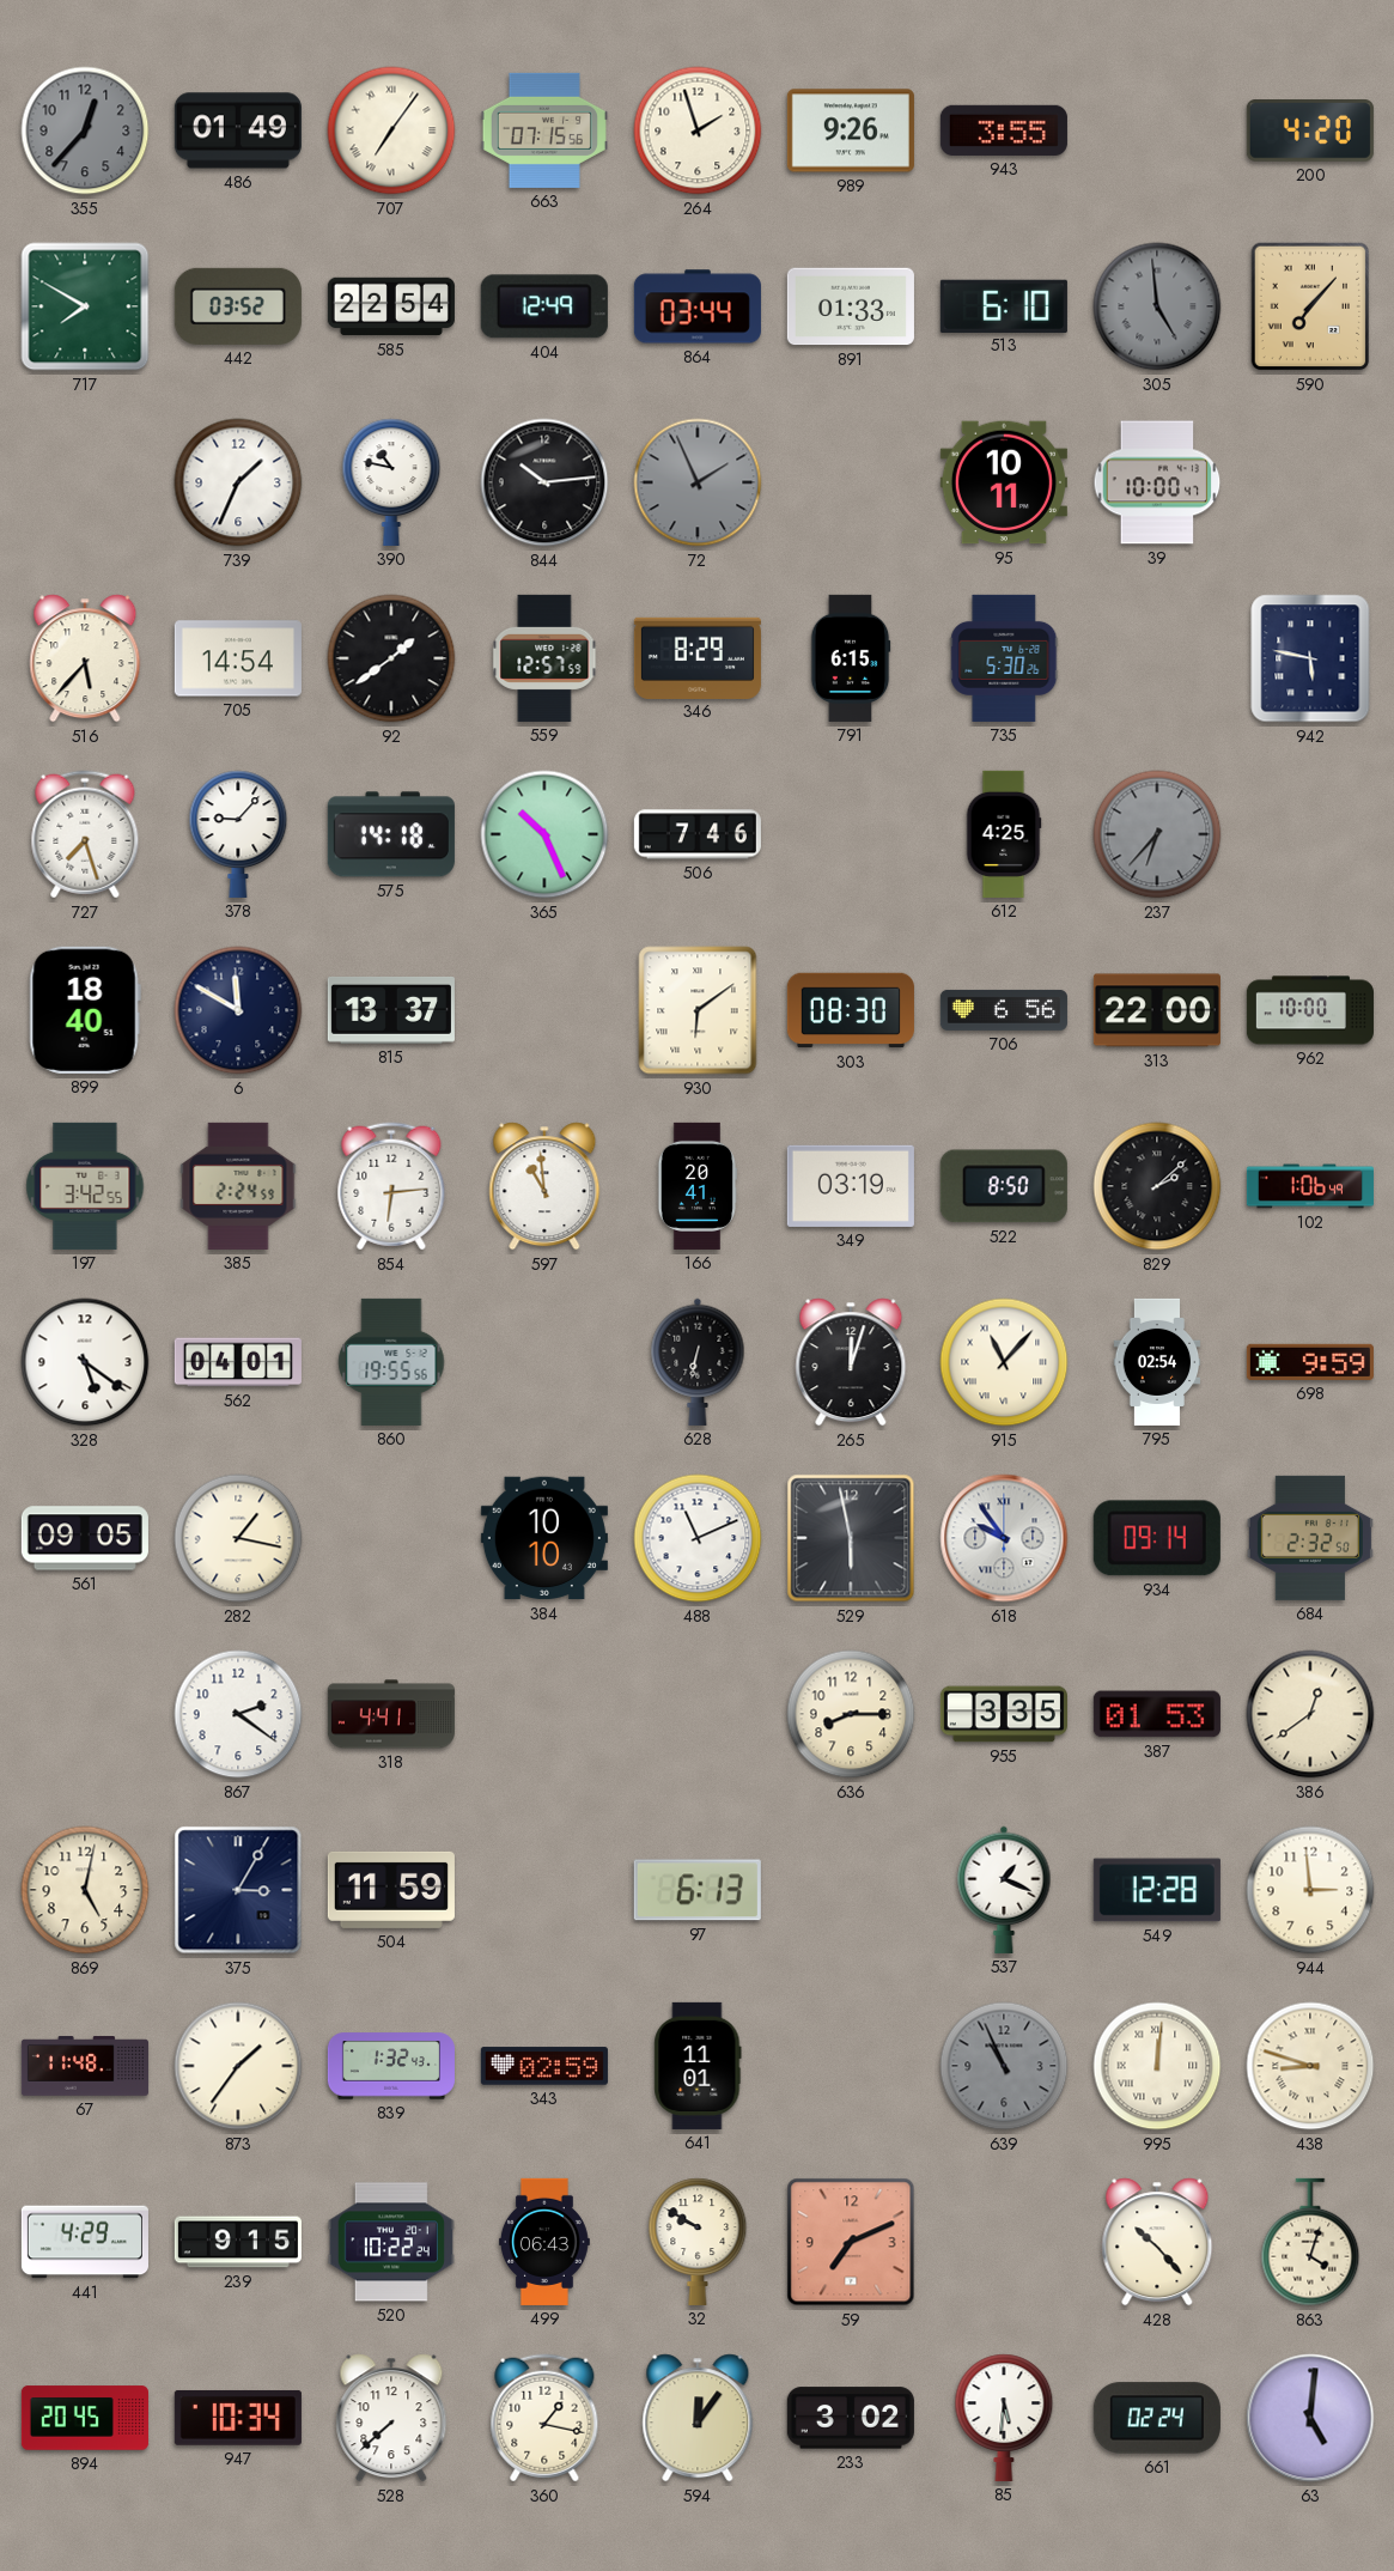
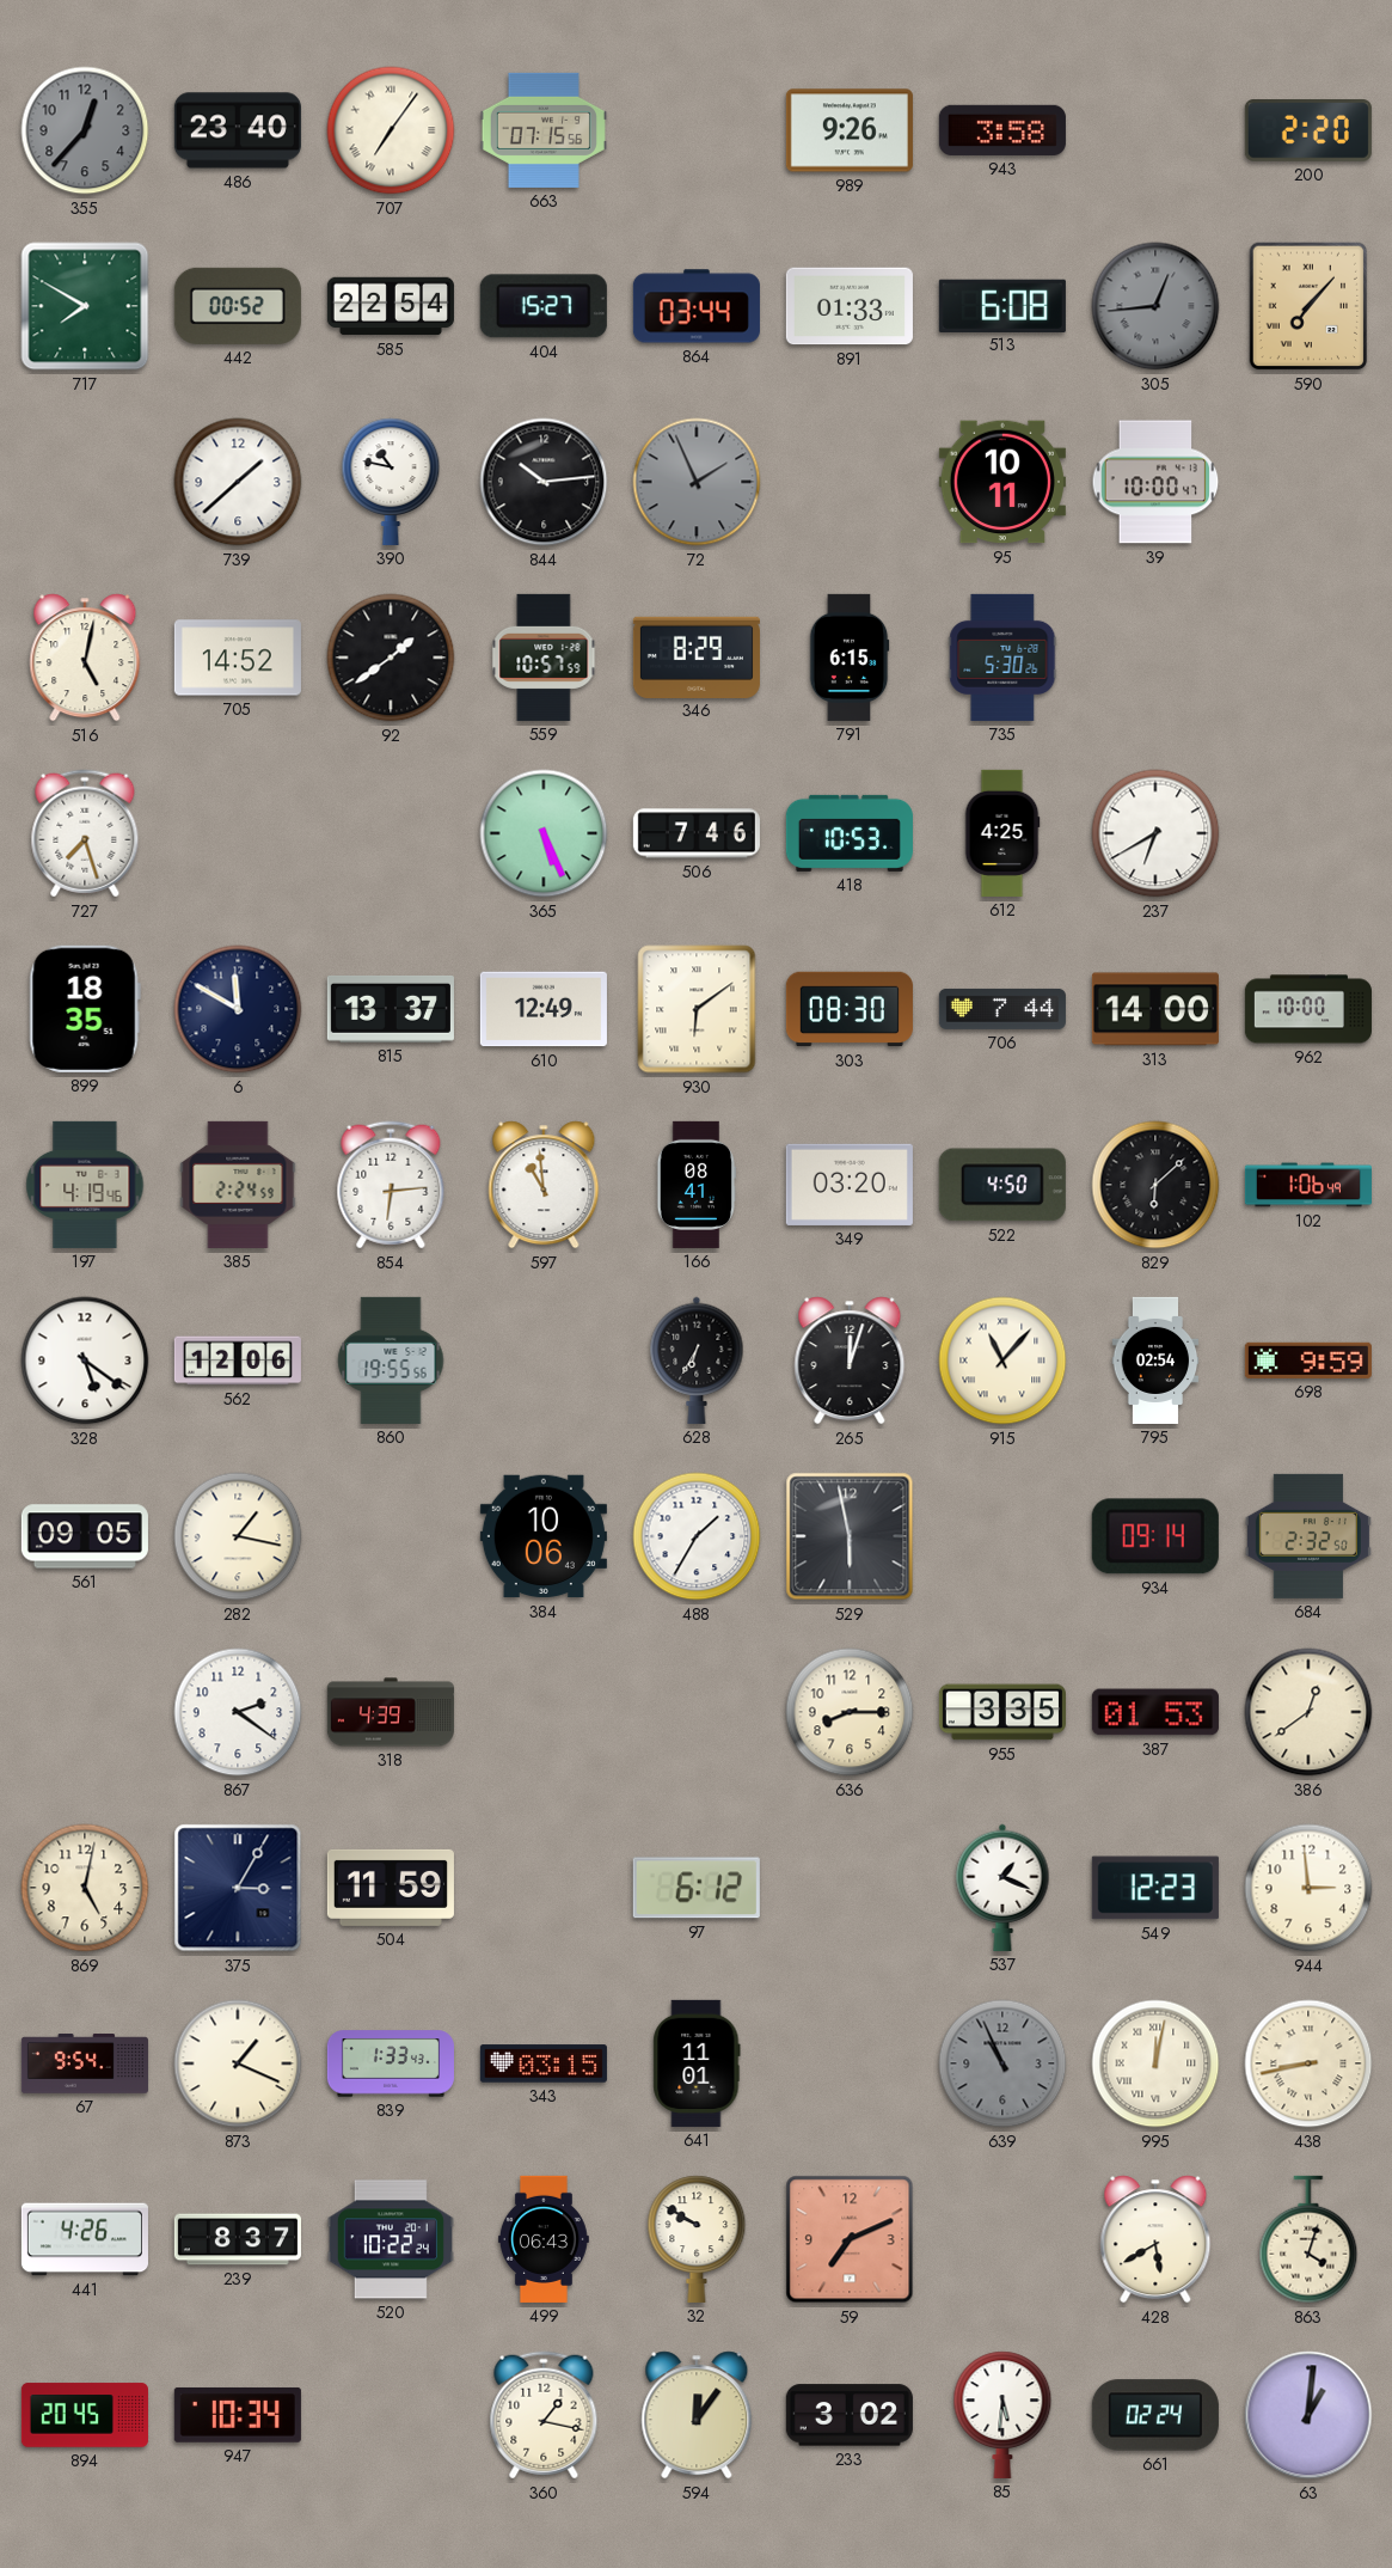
486: 01:49 -> 23:40
264: 1:57 -> none
943: 3:55 -> 3:58
200: 4:20 -> 2:20
442: 03:52 -> 00:52
404: 12:49 -> 15:27
513: 6:10 -> 6:08
305: 4:59 -> 12:44
739: 1:34 -> 1:38
516: 5:37 -> 5:02
705: 14:54 -> 14:52
559: 12:57 -> 10:57
942: 5:47 -> none
378: 9:07 -> none
575: 14:18 -> none
365: 10:26 -> 5:26
418: none -> 10:53
237: 6:37 -> 6:40
237 dial: grey -> white
899: 18:40 -> 18:35
610: none -> 12:49
706: 6:56 -> 7:44
313: 22:00 -> 14:00
197: 3:42 -> 4:19
166: 20:41 -> 08:41
349: 03:19 -> 03:20
522: 8:50 -> 4:50
829: 2:08 -> 6:08
562: 04:01 -> 12:06
628: 6:32 -> 6:35
384: 10:10 -> 10:06
488: 11:11 -> 1:35
618: 9:54 -> none
318: 4:41 -> 4:39
97: 6:13 -> 6:12
549: 12:28 -> 12:23
67: 11:48 -> 9:54
873: 1:36 -> 1:19
839: 1:32 -> 1:33
343: 02:59 -> 03:15
995: 12:01 -> 12:02
438: 8:48 -> 8:43
441: 4:29 -> 4:26
239: 9:15 -> 8:37
428: 10:23 -> 5:40
528: 7:38 -> none
63: 5:01 -> 1:01
